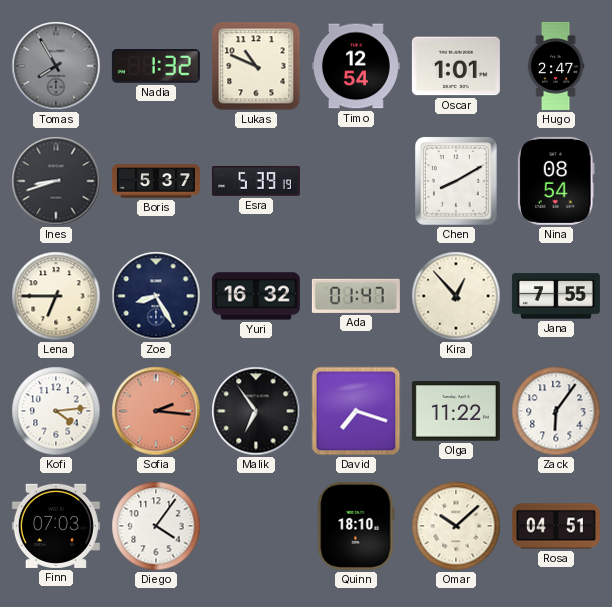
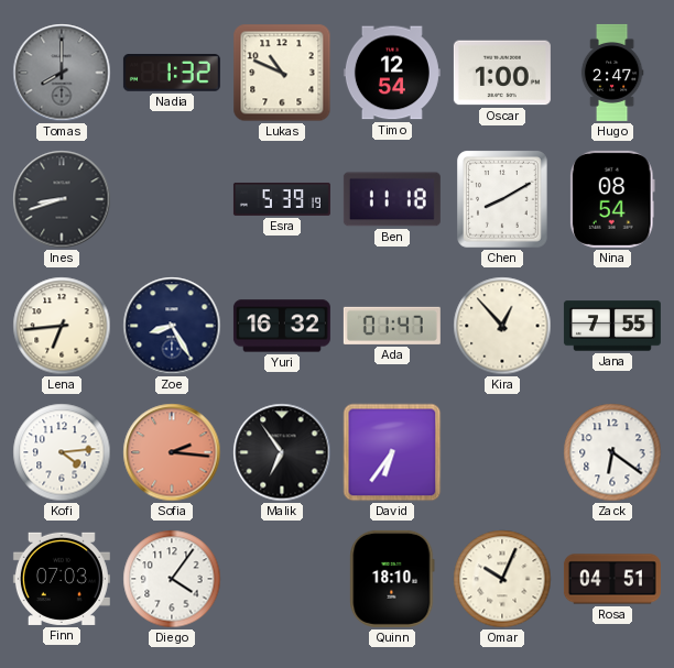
Tomas: 7:55 -> 8:00
Oscar: 1:01 -> 1:00
Boris: 5:37 -> none
Ben: none -> 11:18
Lena: 6:45 -> 6:44
David: 7:18 -> 6:36
Olga: 11:22 -> none
Zack: 6:06 -> 6:21
Omar: 10:08 -> 10:04
